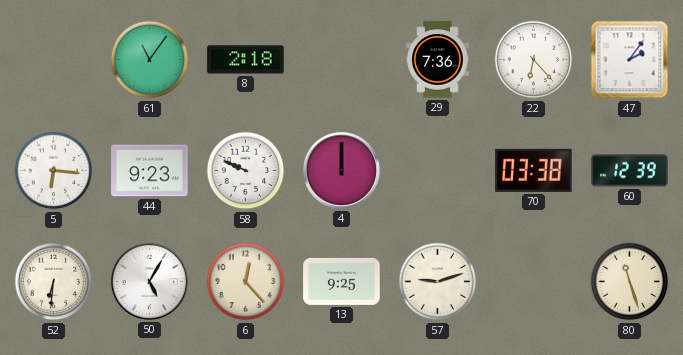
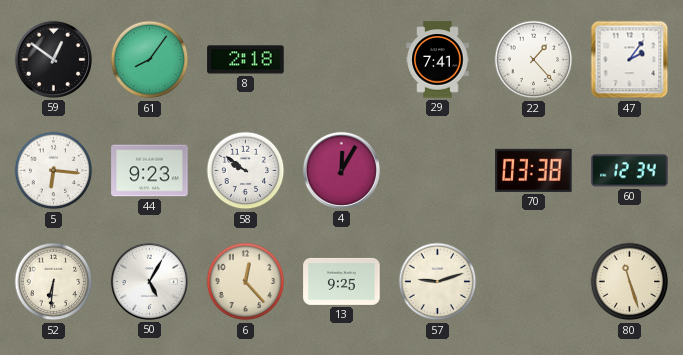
59: none -> 12:51
61: 11:06 -> 8:06
29: 7:36 -> 7:41
22: 6:23 -> 1:23
58: 9:49 -> 9:51
4: 12:00 -> 12:05
60: 12:39 -> 12:34
